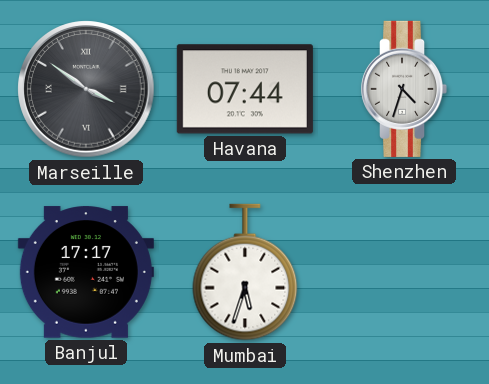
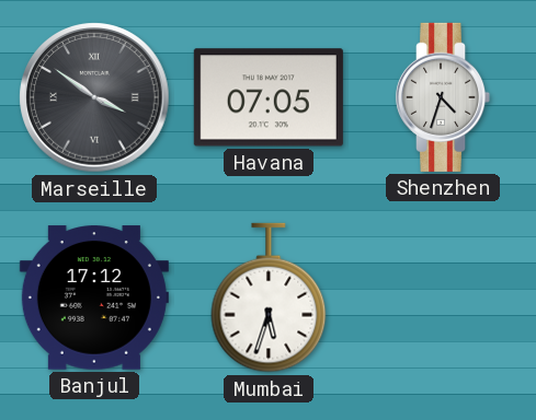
Havana: 07:44 -> 07:05
Banjul: 17:17 -> 17:12
